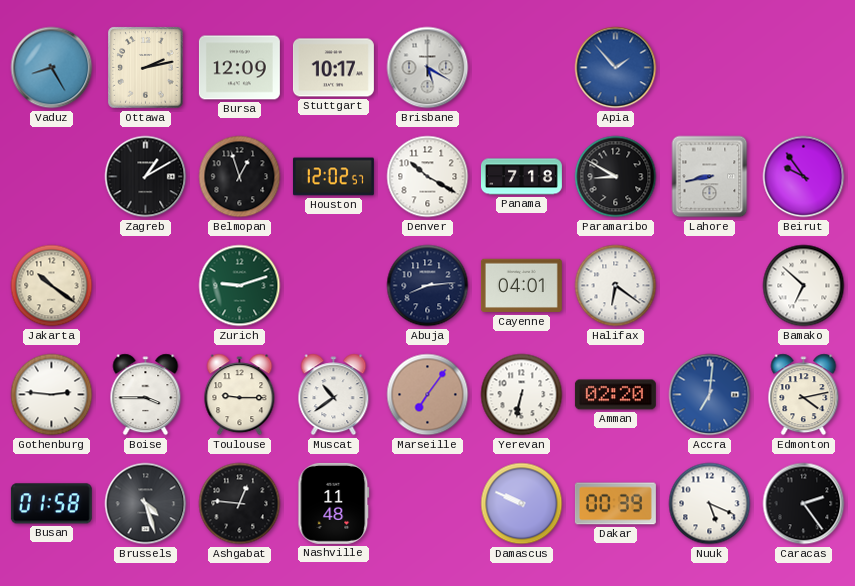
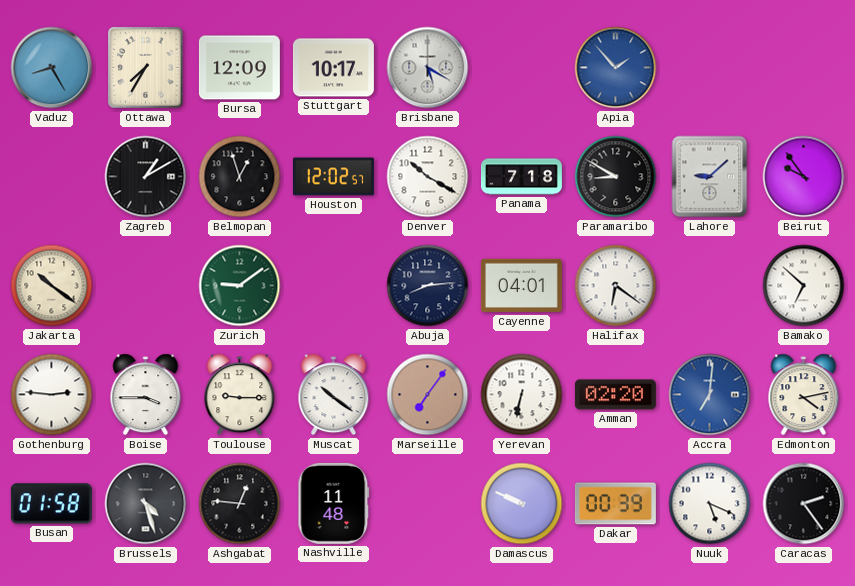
Ottawa: 2:13 -> 7:35
Lahore: 8:43 -> 9:08
Zurich: 9:12 -> 9:09
Muscat: 10:39 -> 10:21
